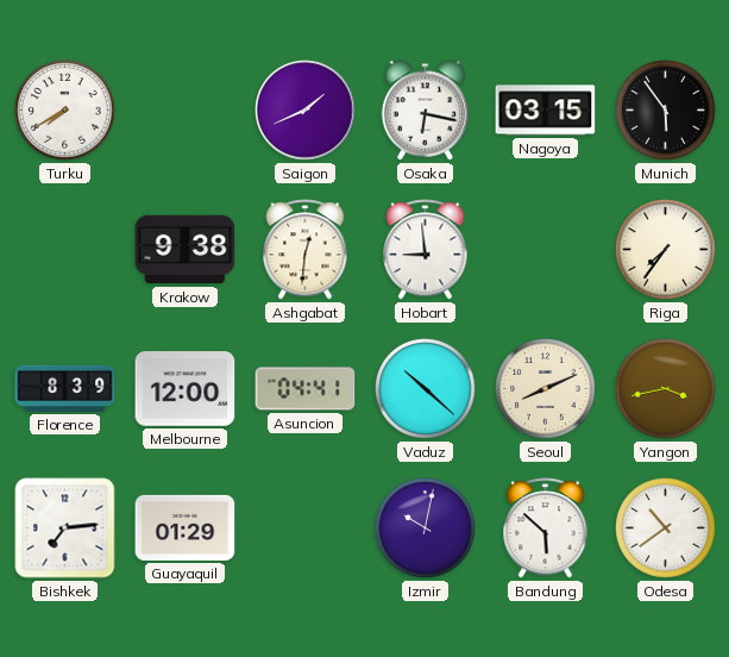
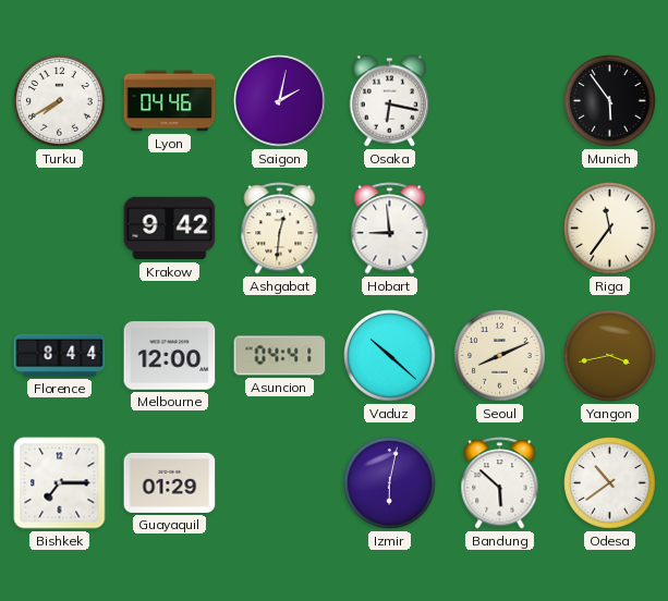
Lyon: none -> 04:46
Saigon: 1:41 -> 2:02
Nagoya: 03:15 -> none
Krakow: 9:38 -> 9:42
Riga: 7:36 -> 11:36
Florence: 8:39 -> 8:44
Bishkek: 7:14 -> 7:15
Izmir: 10:02 -> 6:02
